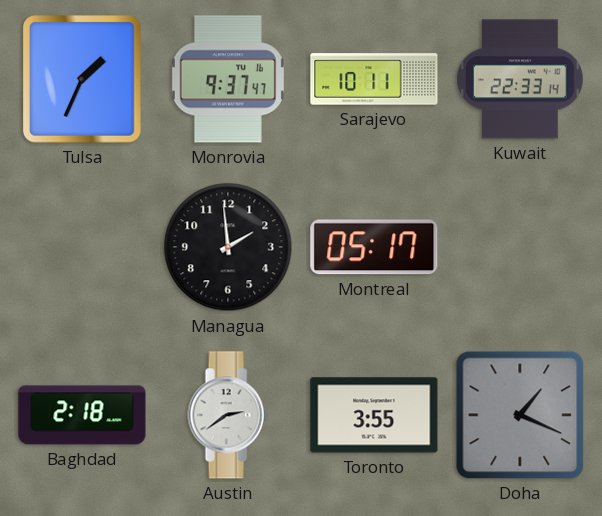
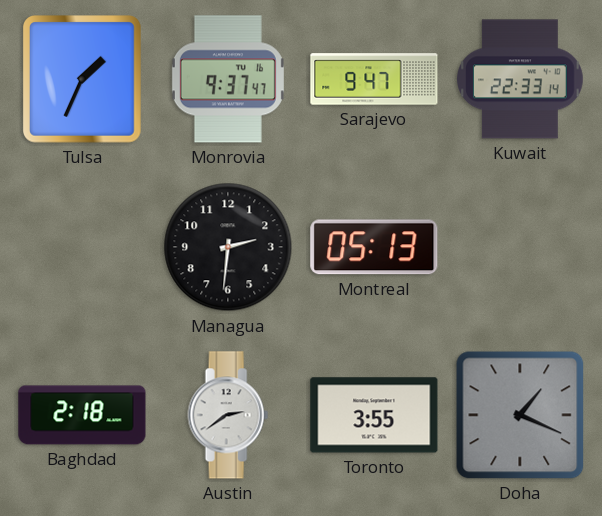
Sarajevo: 10:11 -> 9:47
Managua: 1:59 -> 2:31
Montreal: 05:17 -> 05:13
